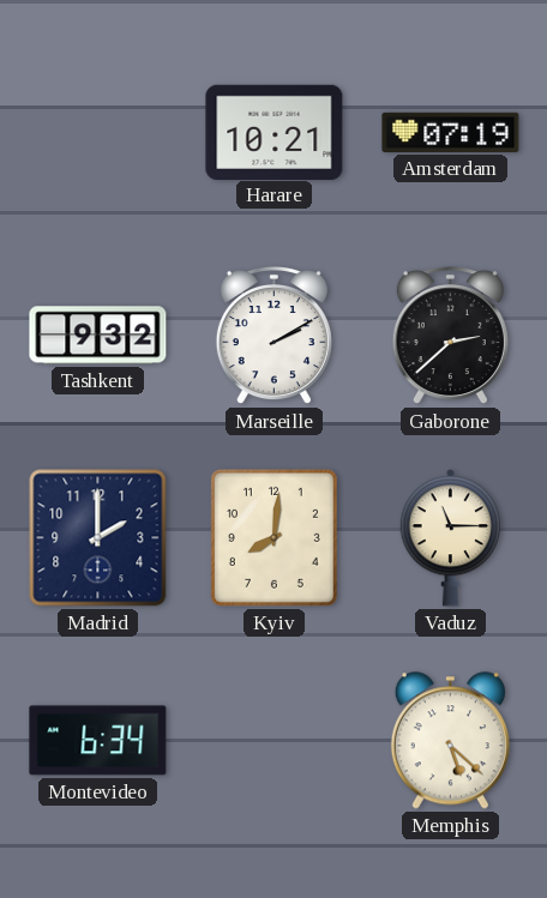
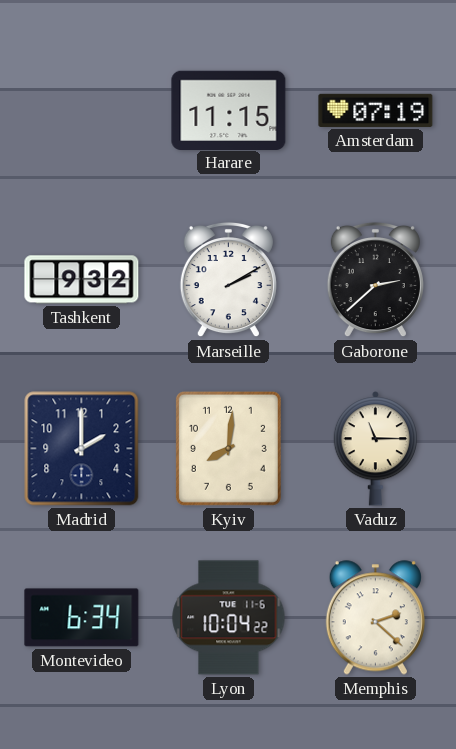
Harare: 10:21 -> 11:15
Lyon: none -> 10:04
Memphis: 5:22 -> 2:22
